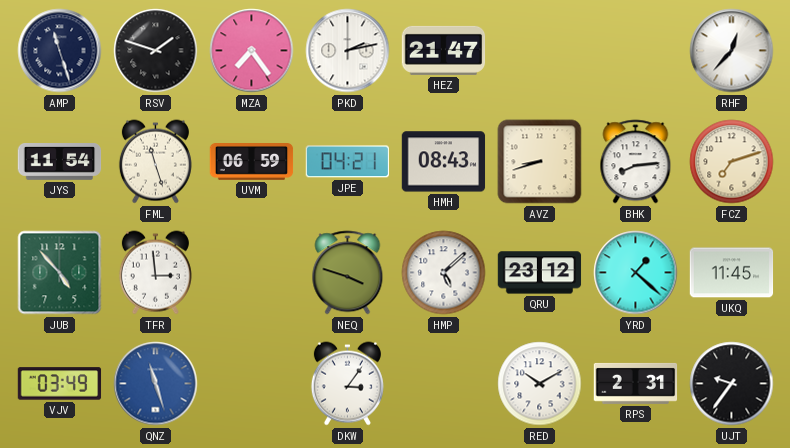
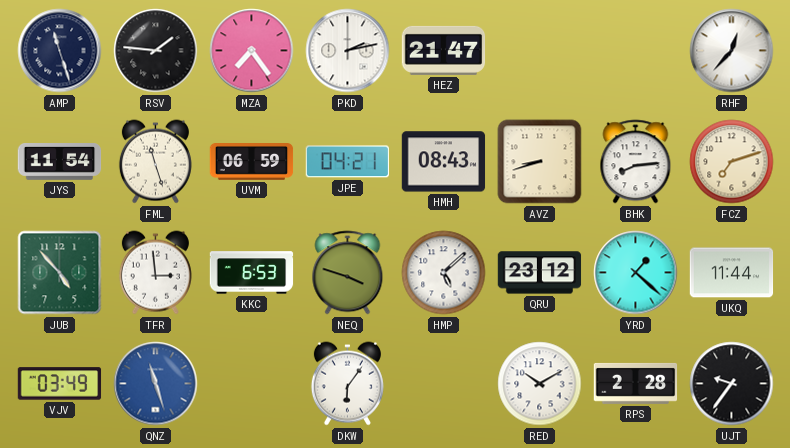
RSV: 1:48 -> 1:46
KKC: none -> 6:53
UKQ: 11:45 -> 11:44
DKW: 3:06 -> 6:06
RPS: 2:31 -> 2:28
